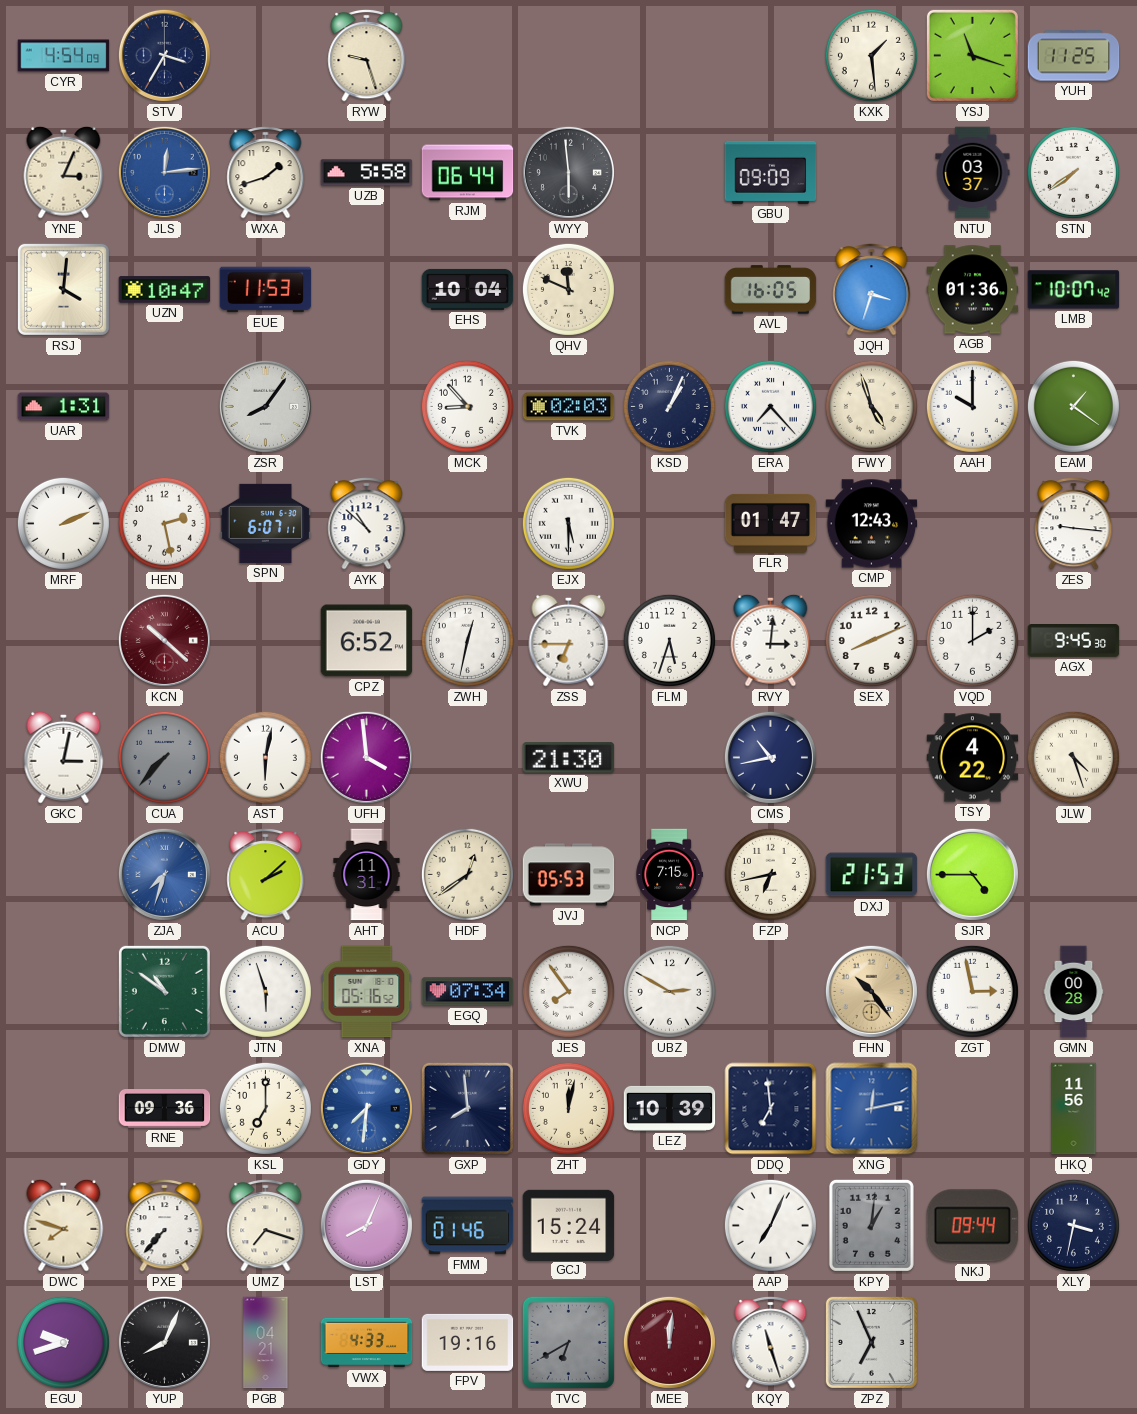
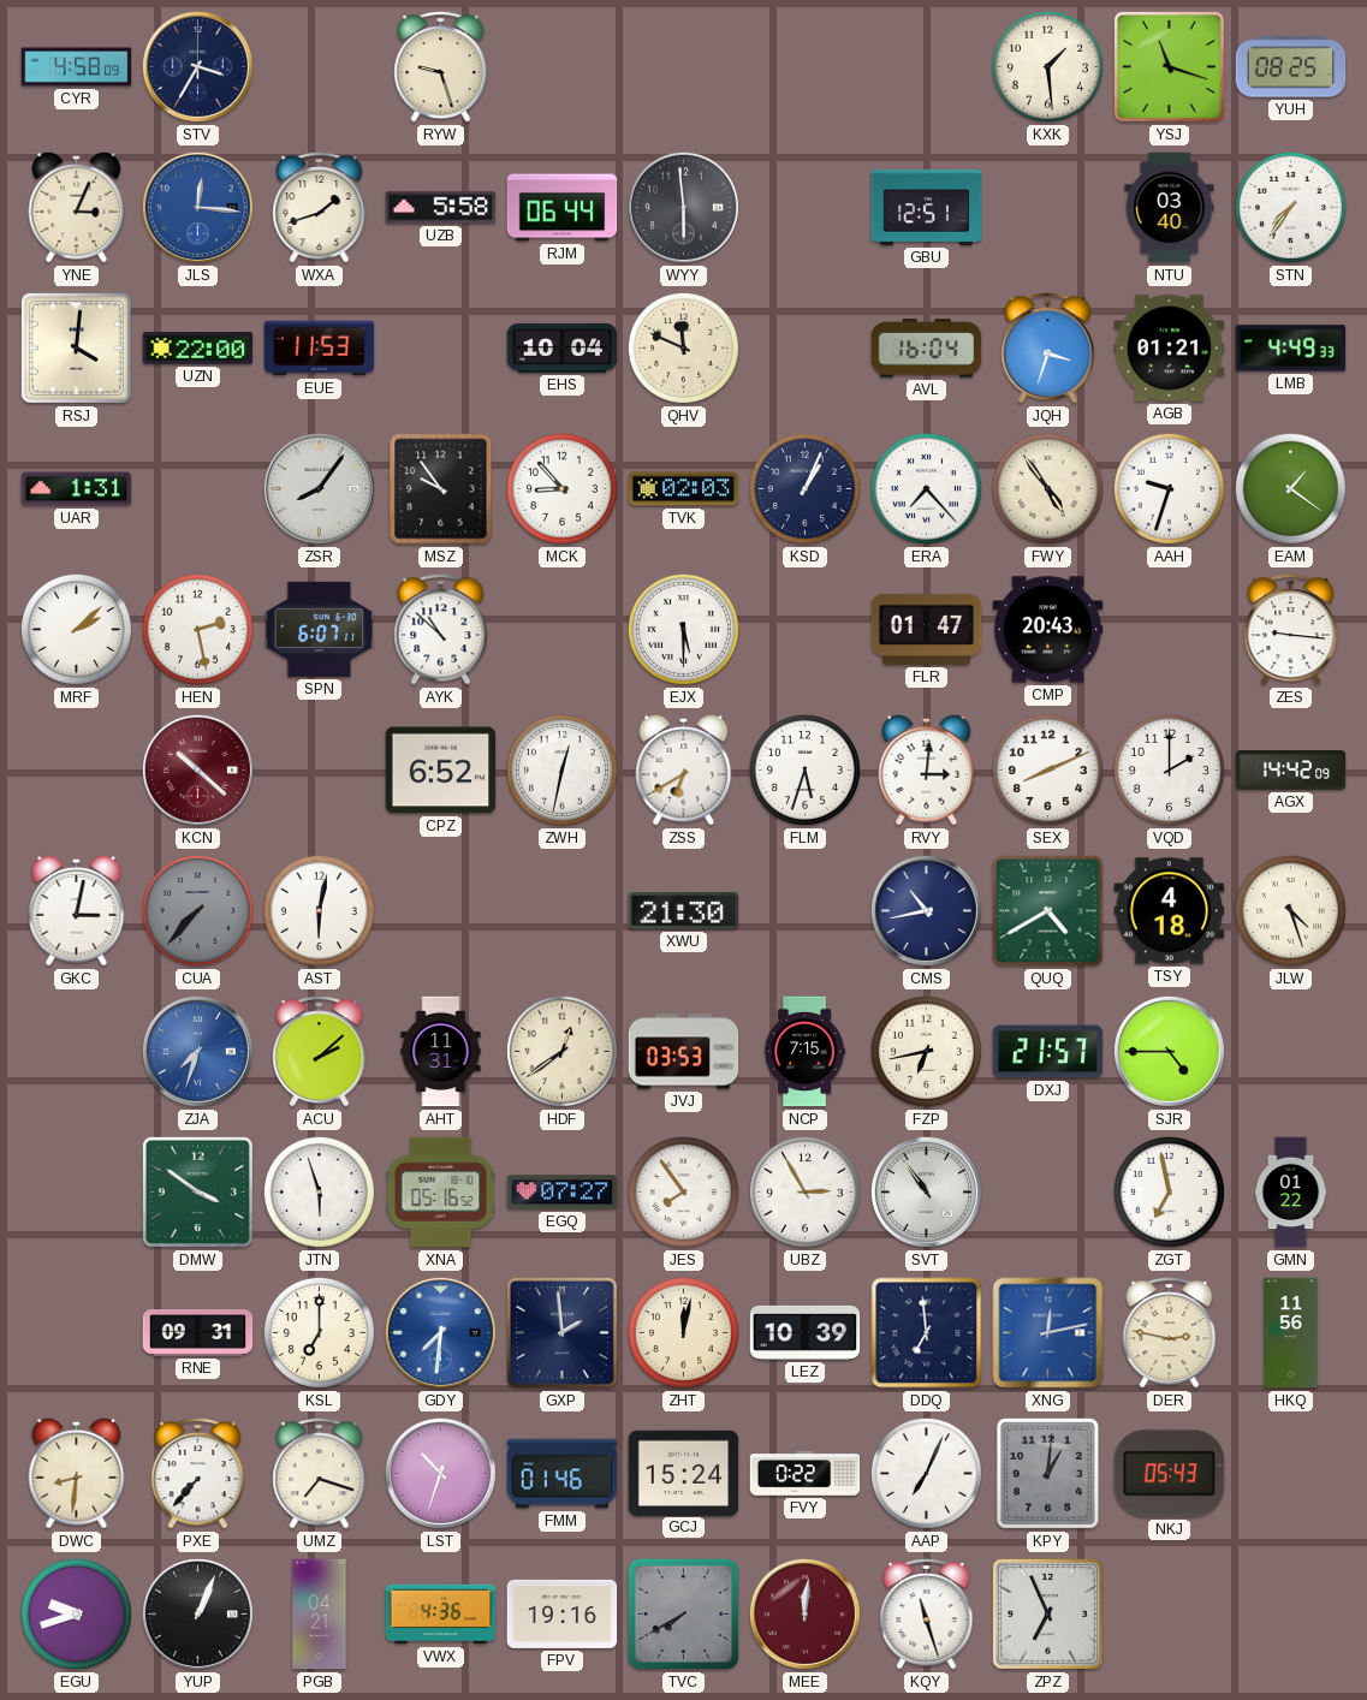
CYR: 4:54 -> 4:58
YUH: 11:25 -> 08:25
JLS: 12:14 -> 12:16
GBU: 09:09 -> 12:51
NTU: 03:37 -> 03:40
STN: 7:39 -> 7:36
UZN: 10:47 -> 22:00
AVL: 16:05 -> 16:04
AGB: 01:36 -> 01:21
LMB: 10:07 -> 4:49
MSZ: none -> 9:54
FWY: 4:57 -> 4:54
AAH: 10:00 -> 9:33
MRF: 2:11 -> 2:08
CMP: 12:43 -> 20:43
ZSS: 6:45 -> 6:40
AGX: 9:45 -> 14:42
UFH: 3:59 -> none
QUQ: none -> 4:40
TSY: 4:22 -> 4:18
JVJ: 05:53 -> 03:53
DXJ: 21:53 -> 21:57
DMW: 10:51 -> 3:51
EGQ: 07:34 -> 07:27
UBZ: 2:50 -> 2:55
SVT: none -> 10:54
FHN: 10:24 -> none
ZGT: 2:58 -> 6:58
GMN: 00:28 -> 01:22
RNE: 09:36 -> 09:31
GXP: 7:59 -> 1:59
DER: none -> 2:47
DWC: 7:48 -> 8:31
LST: 8:04 -> 10:33
FVY: none -> 0:22
NKJ: 09:44 -> 05:43
XLY: 3:32 -> none
YUP: 8:04 -> 1:04
VWX: 4:33 -> 4:36
TVC: 6:40 -> 7:40
